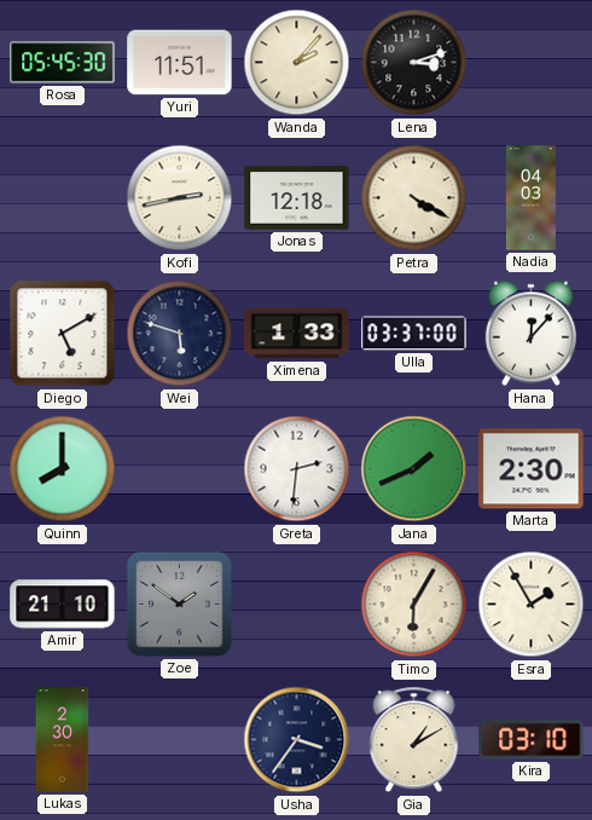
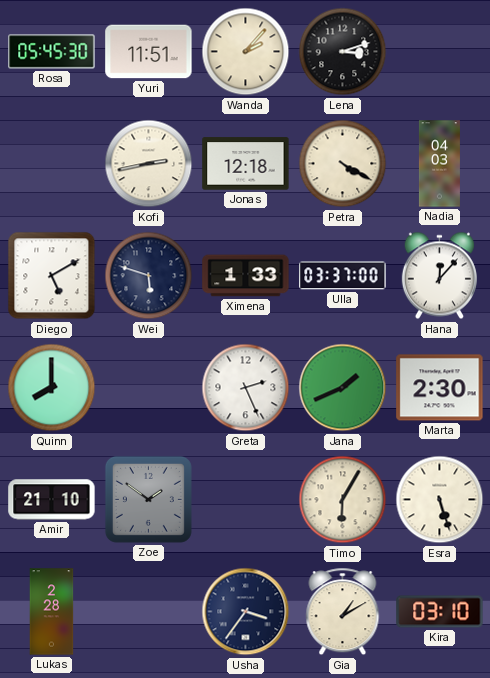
Greta: 2:31 -> 2:26
Esra: 1:55 -> 5:27
Lukas: 2:30 -> 2:28
